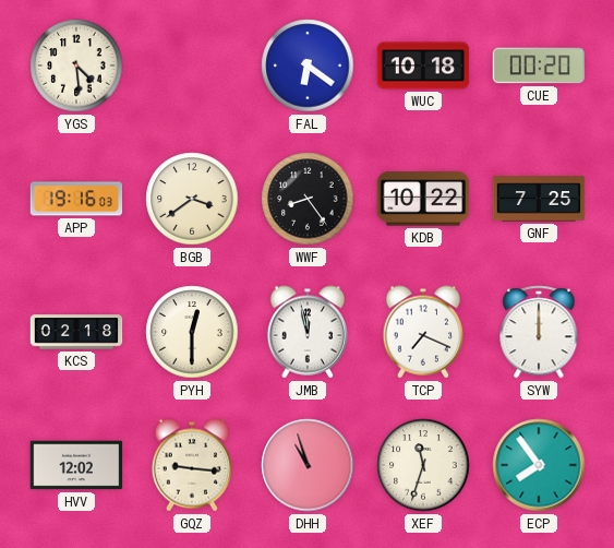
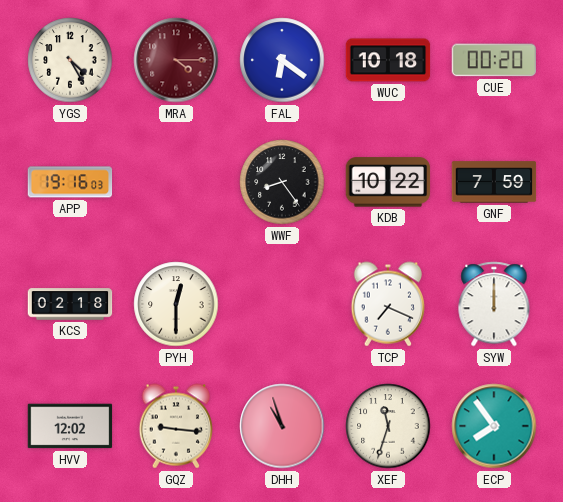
YGS: 4:29 -> 4:25
MRA: none -> 4:15
BGB: 3:39 -> none
GNF: 7:25 -> 7:59
JMB: 11:58 -> none
